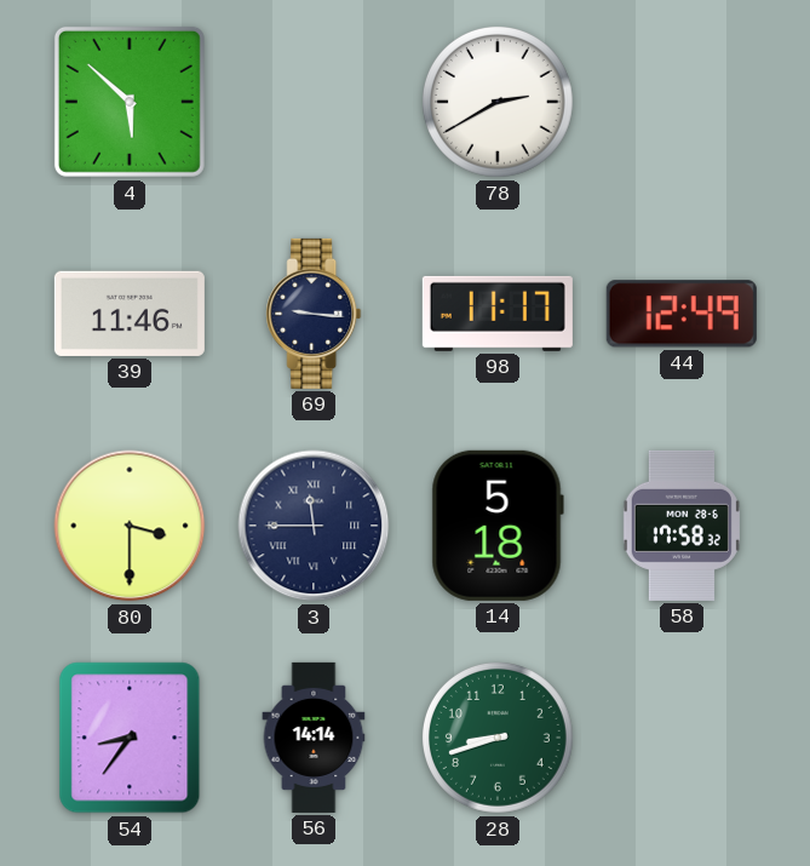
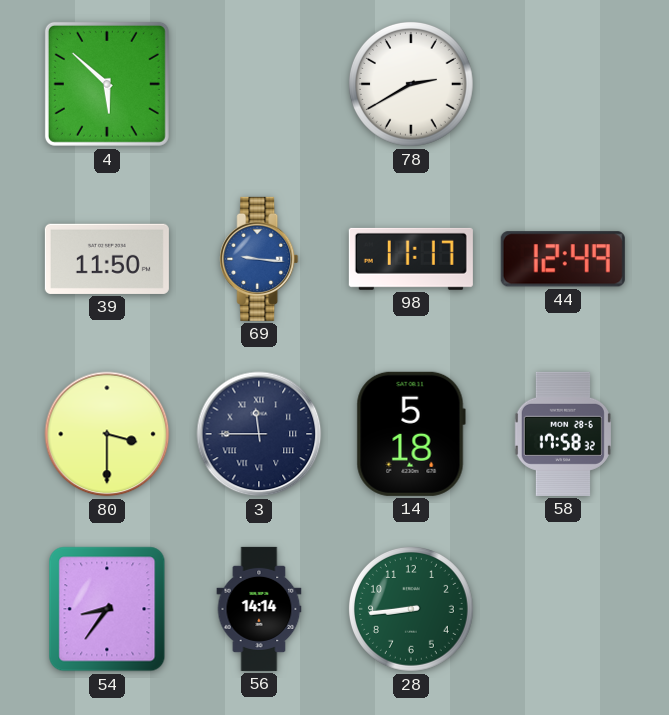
39: 11:46 -> 11:50
69 dial: navy -> blue
28: 8:42 -> 8:44
